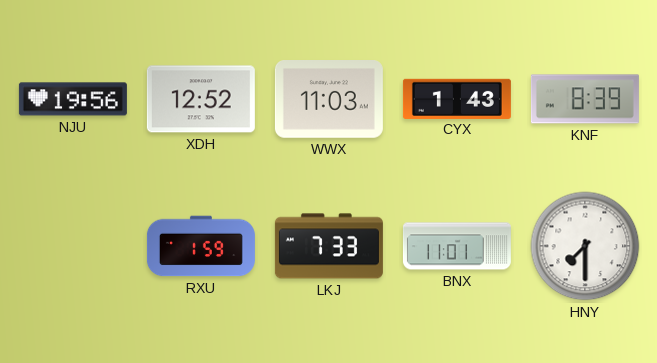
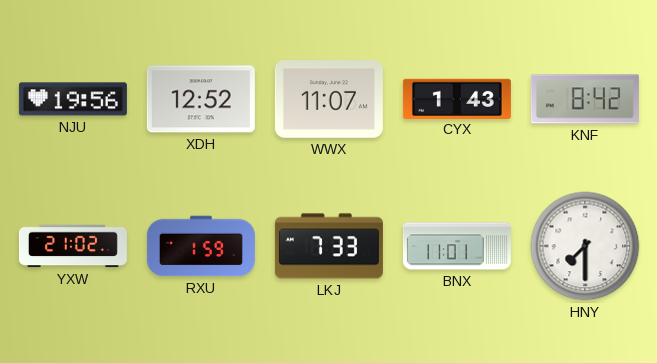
WWX: 11:03 -> 11:07
KNF: 8:39 -> 8:42
YXW: none -> 21:02
